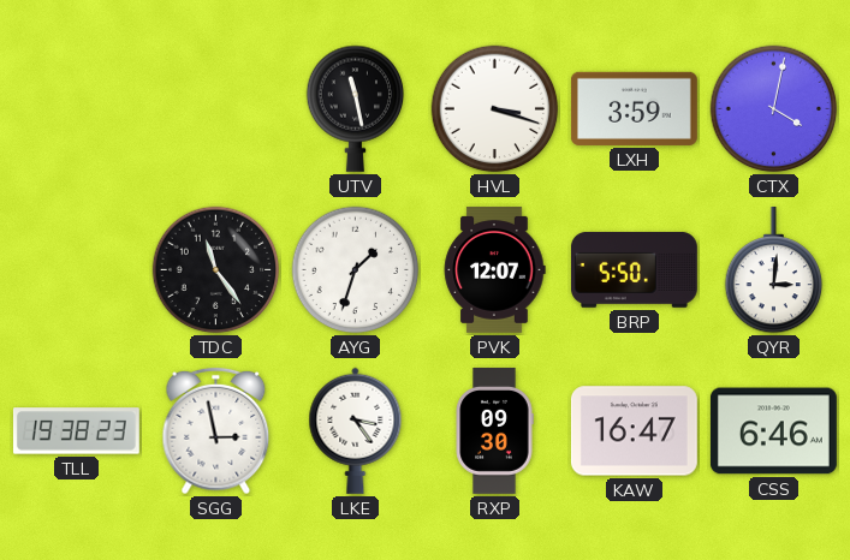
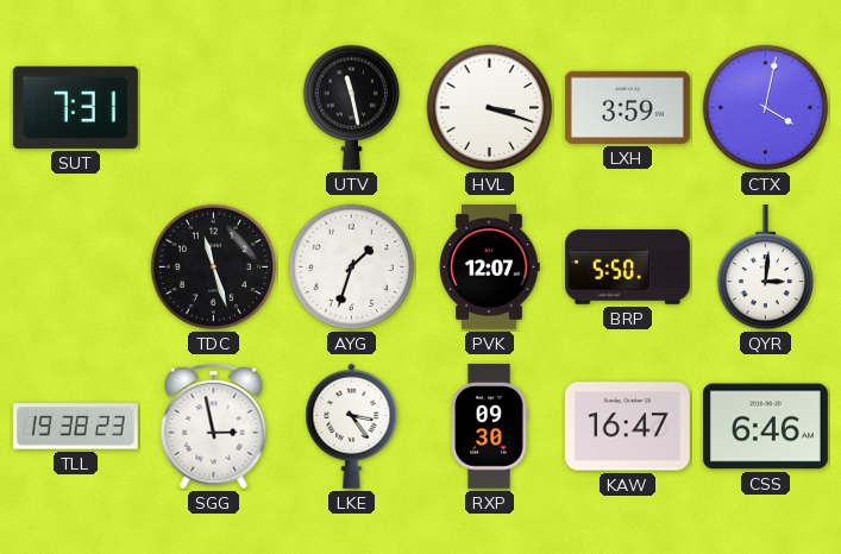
SUT: none -> 7:31
TDC: 11:24 -> 11:27
